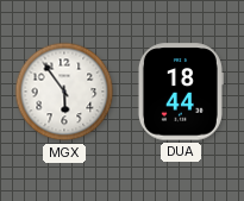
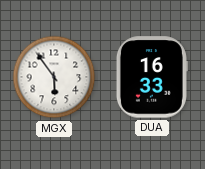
DUA: 18:44 -> 16:33
